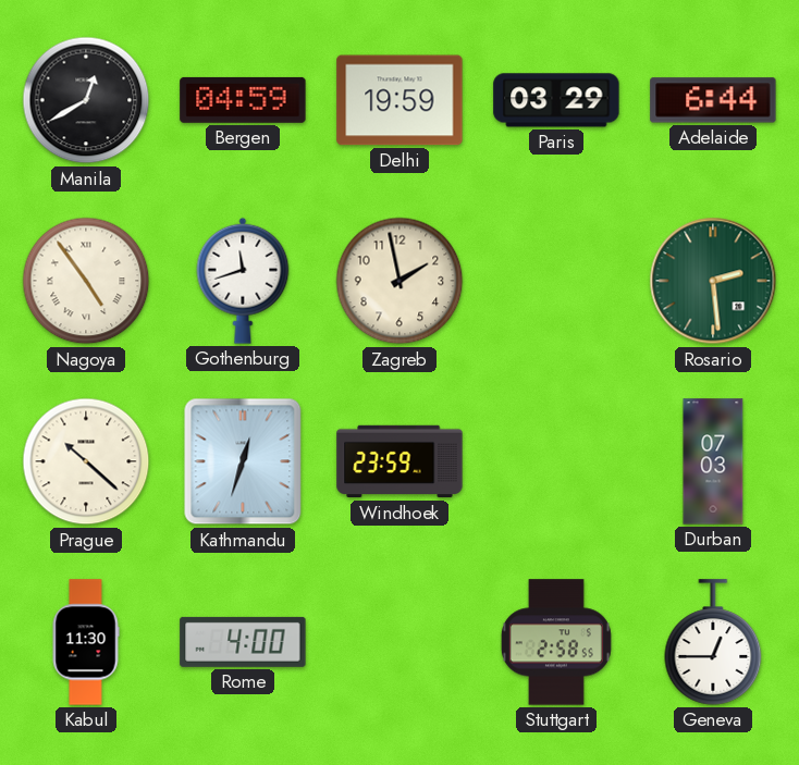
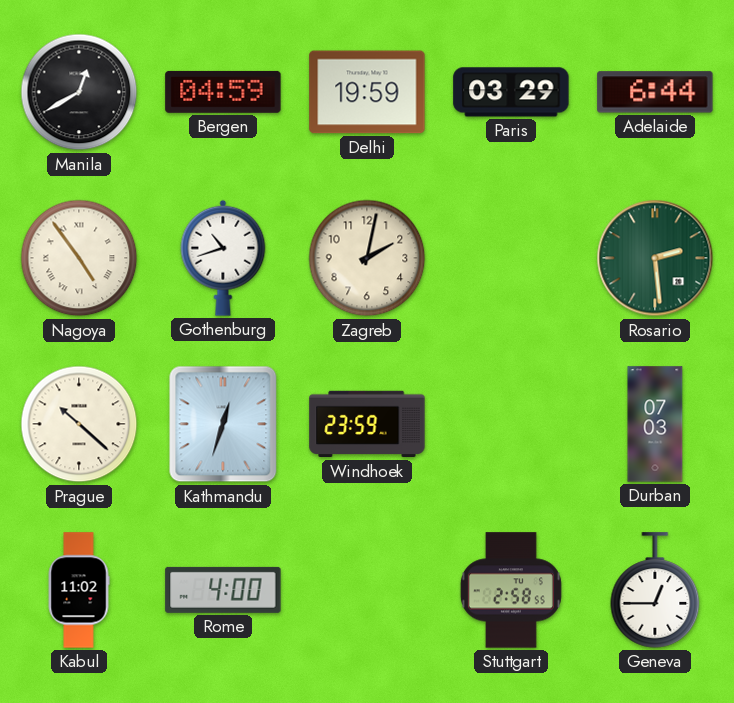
Gothenburg: 11:42 -> 10:42
Zagreb: 1:58 -> 2:02
Kabul: 11:30 -> 11:02
